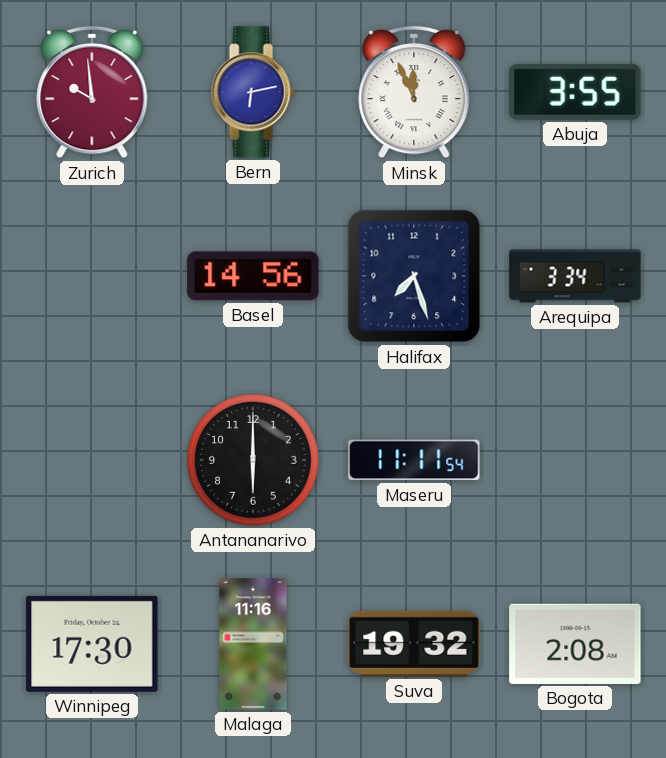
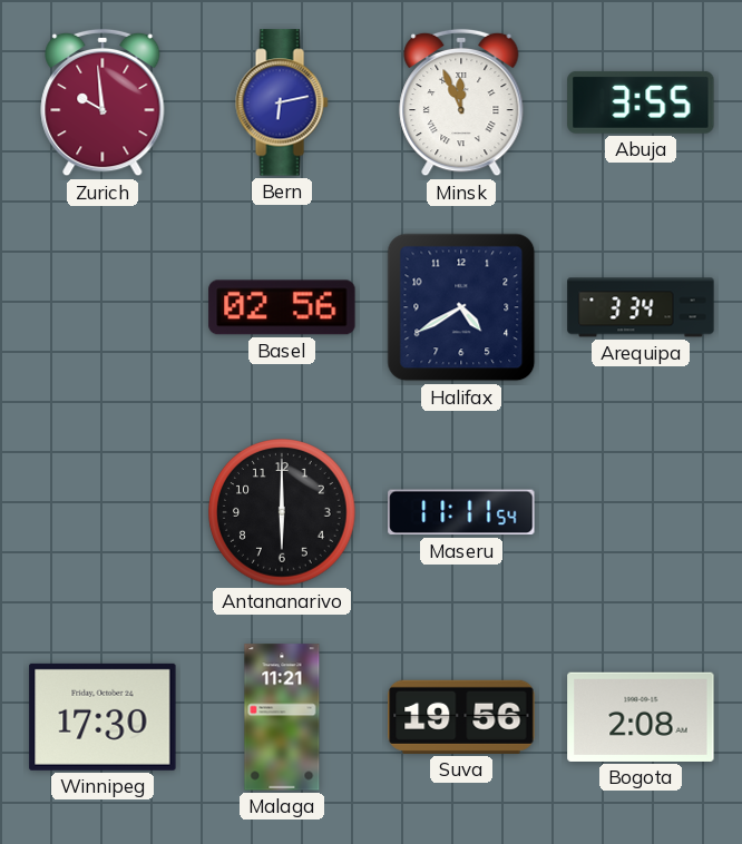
Basel: 14:56 -> 02:56
Halifax: 7:27 -> 4:40
Malaga: 11:16 -> 11:21
Suva: 19:32 -> 19:56
